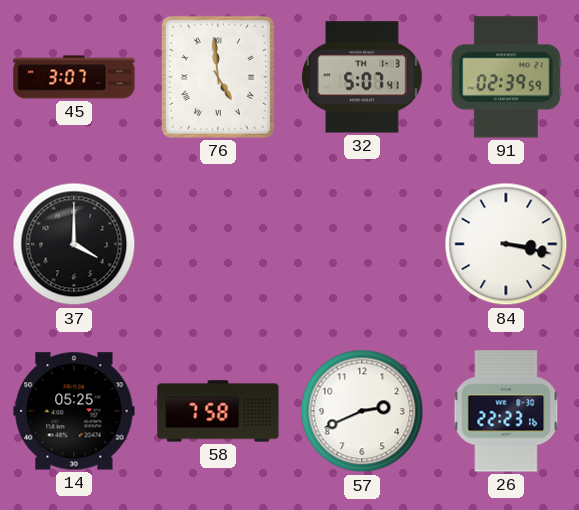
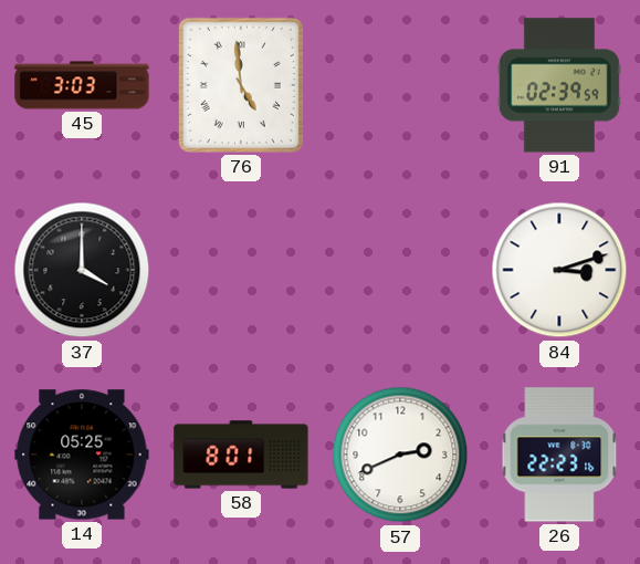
45: 3:07 -> 3:03
32: 5:07 -> none
84: 3:17 -> 3:12
58: 7:58 -> 8:01
